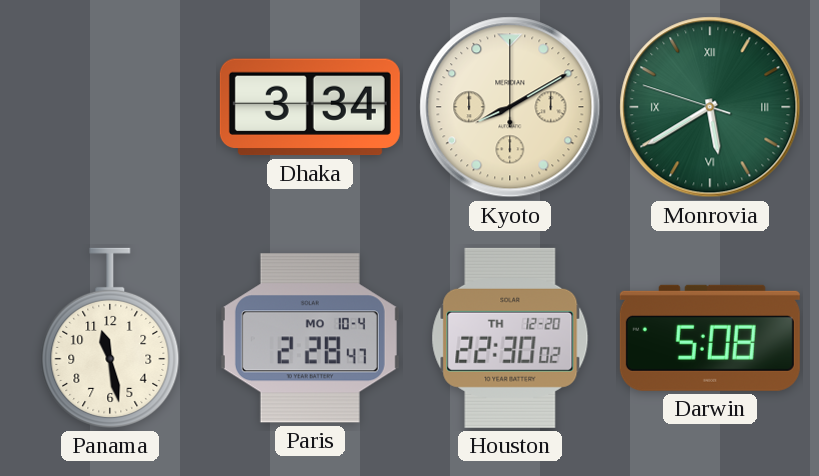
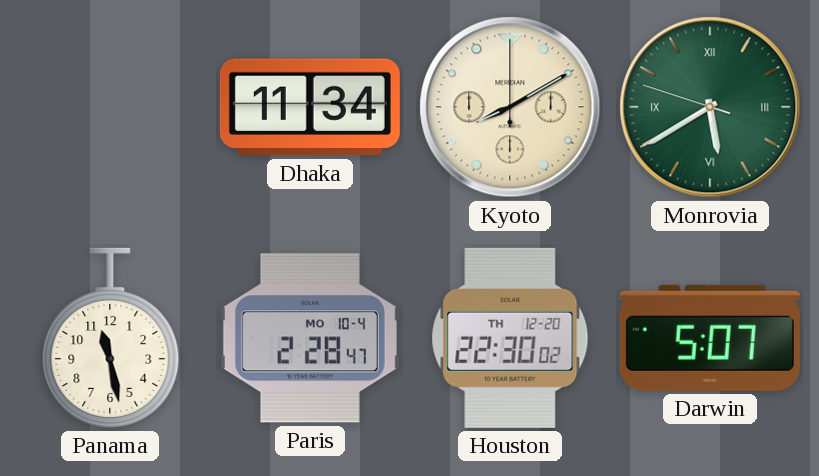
Dhaka: 3:34 -> 11:34
Darwin: 5:08 -> 5:07
